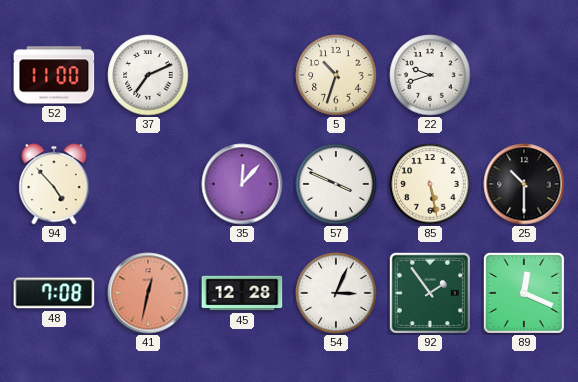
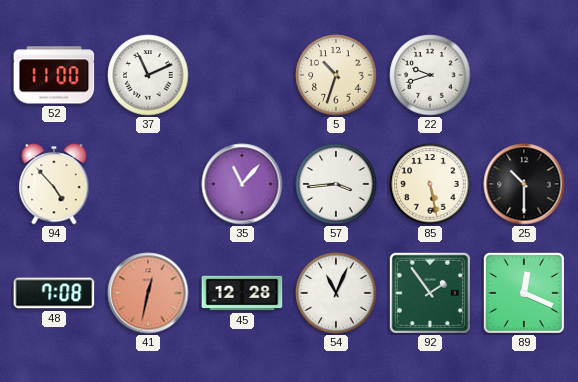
37: 7:11 -> 11:11
35: 12:07 -> 11:07
57: 3:49 -> 3:44
54: 3:04 -> 11:04
